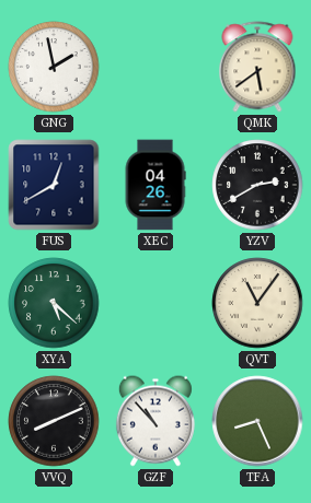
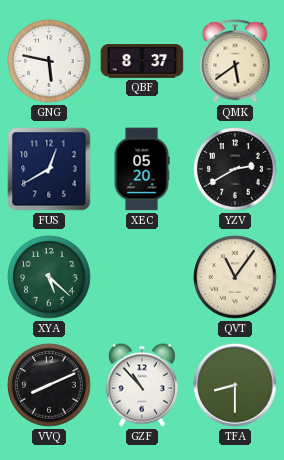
GNG: 1:58 -> 5:47
QBF: none -> 8:37
XEC: 04:26 -> 05:20
TFA: 8:26 -> 8:30
